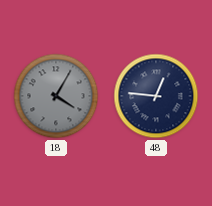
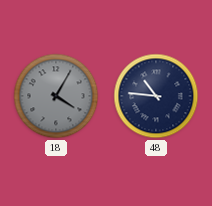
48: 12:46 -> 10:46
